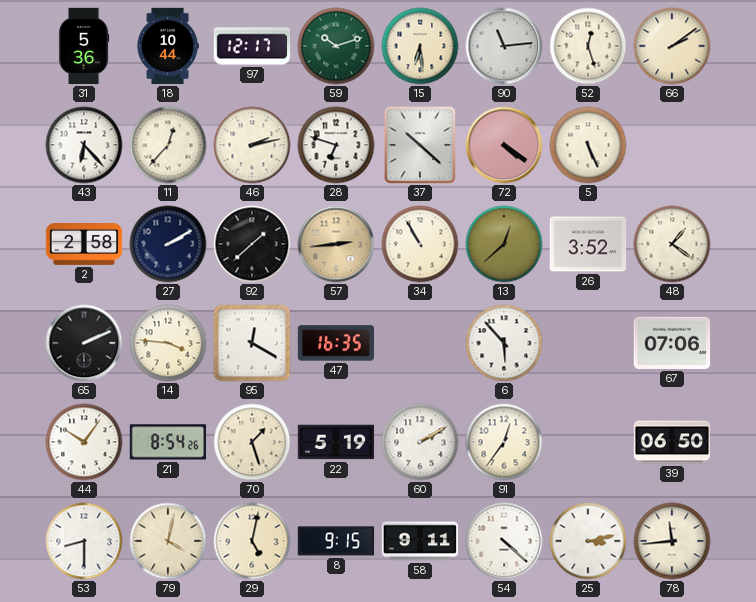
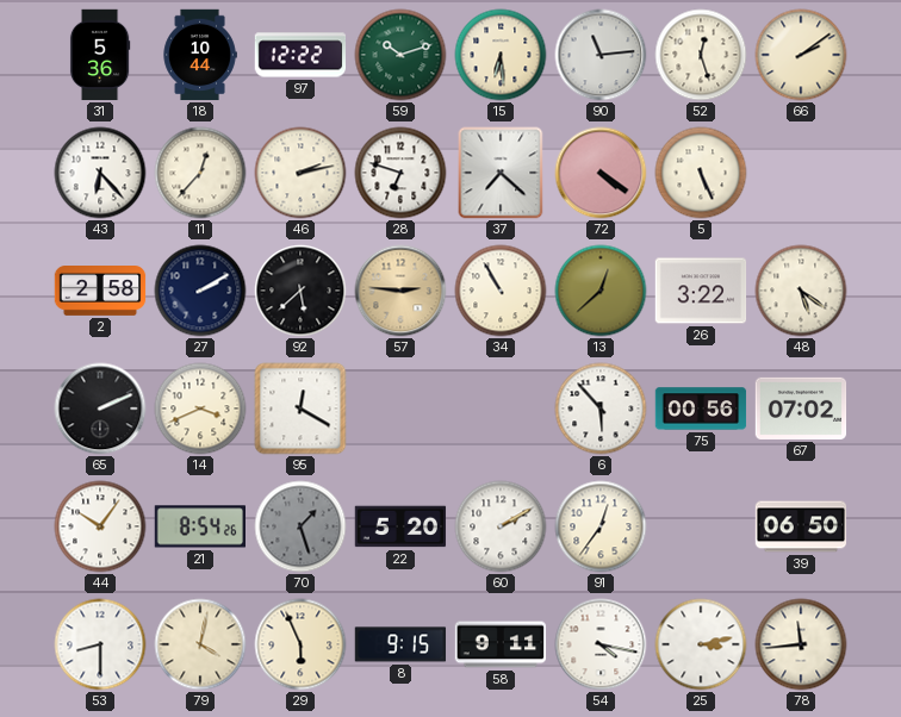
97: 12:17 -> 12:22
37: 10:22 -> 7:22
92: 1:38 -> 5:38
57: 2:44 -> 2:46
26: 3:52 -> 3:22
48: 1:21 -> 5:21
14: 3:46 -> 3:41
47: 16:35 -> none
75: none -> 00:56
67: 07:06 -> 07:02
70 dial: cream -> grey
22: 5:19 -> 5:20
29: 5:02 -> 5:56
54: 4:22 -> 4:17
